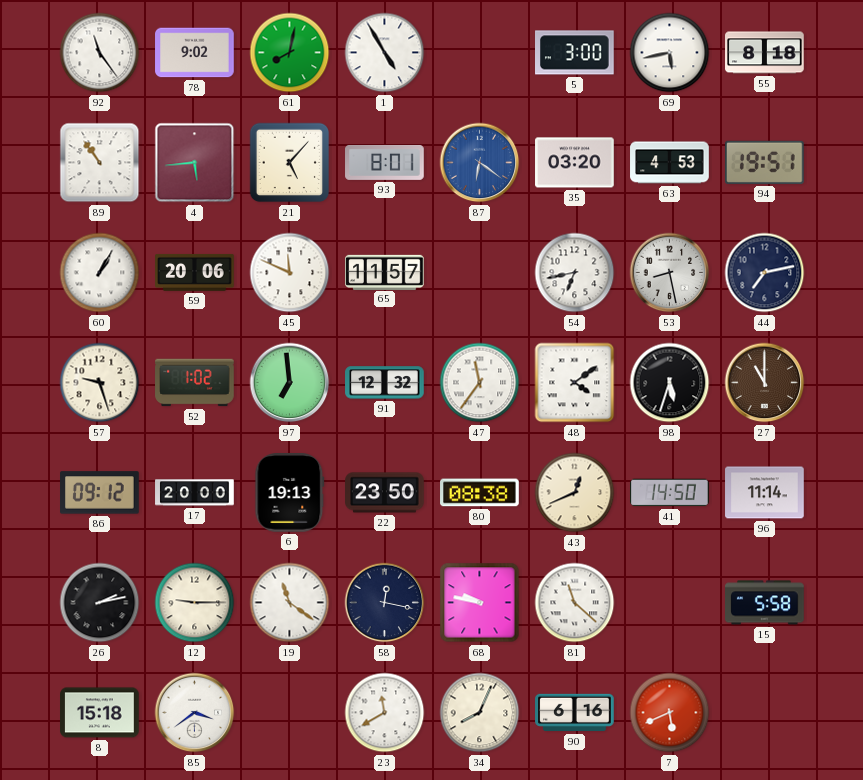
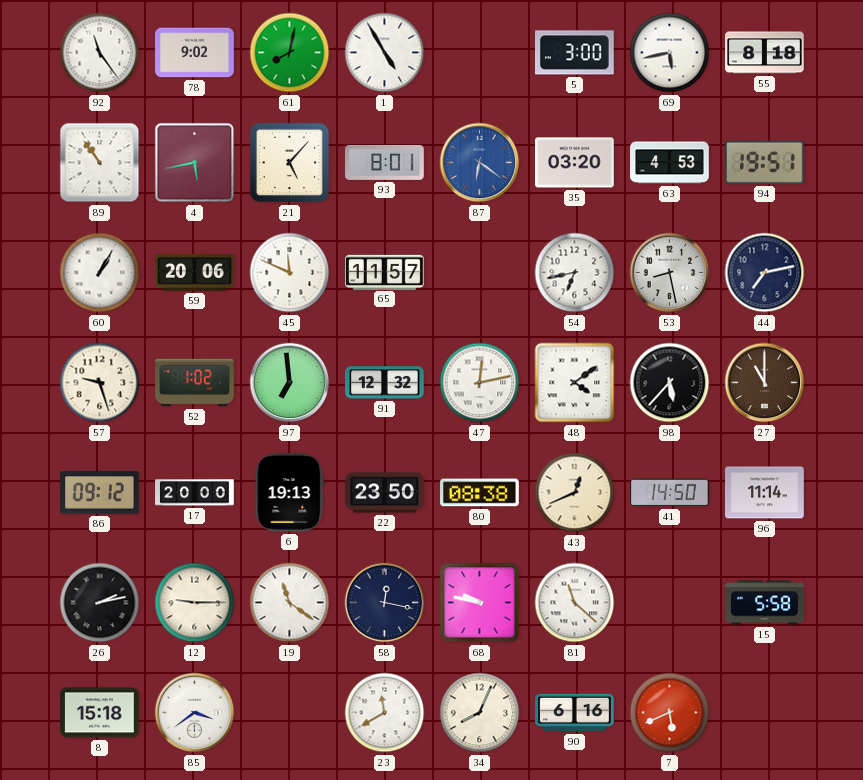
4: 5:44 -> 5:43
47: 11:36 -> 12:13
98: 5:33 -> 5:37
